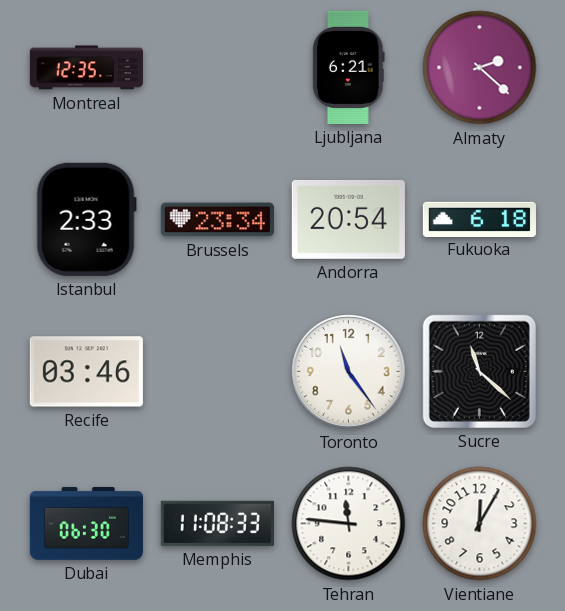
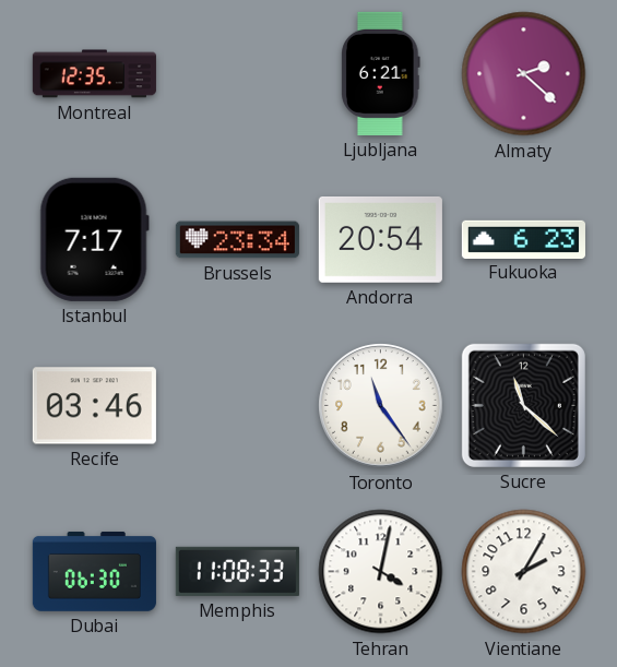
Istanbul: 2:33 -> 7:17
Fukuoka: 6:18 -> 6:23
Tehran: 11:46 -> 4:02
Vientiane: 12:05 -> 2:05
